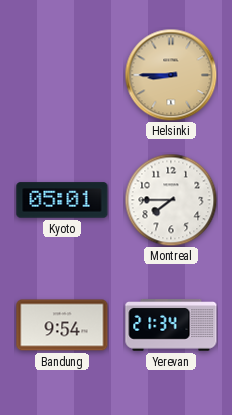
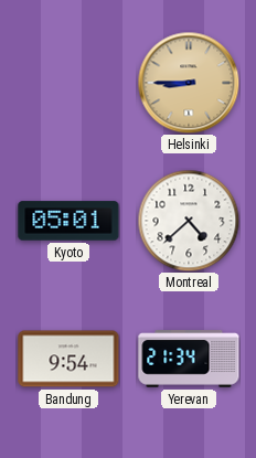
Montreal: 7:45 -> 4:38
